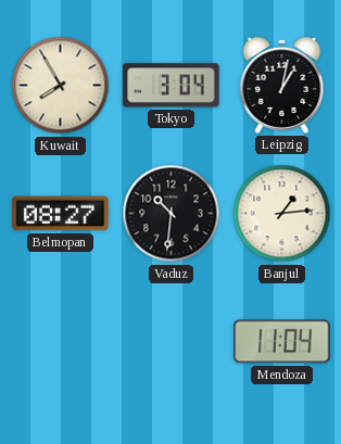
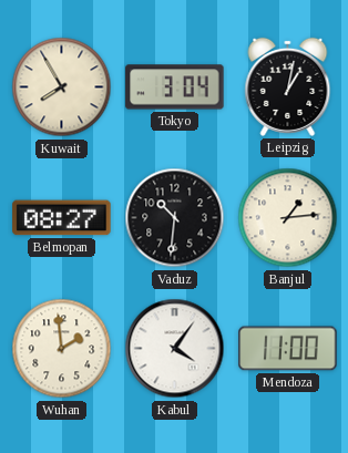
Wuhan: none -> 1:59
Kabul: none -> 4:06
Mendoza: 11:04 -> 11:00
